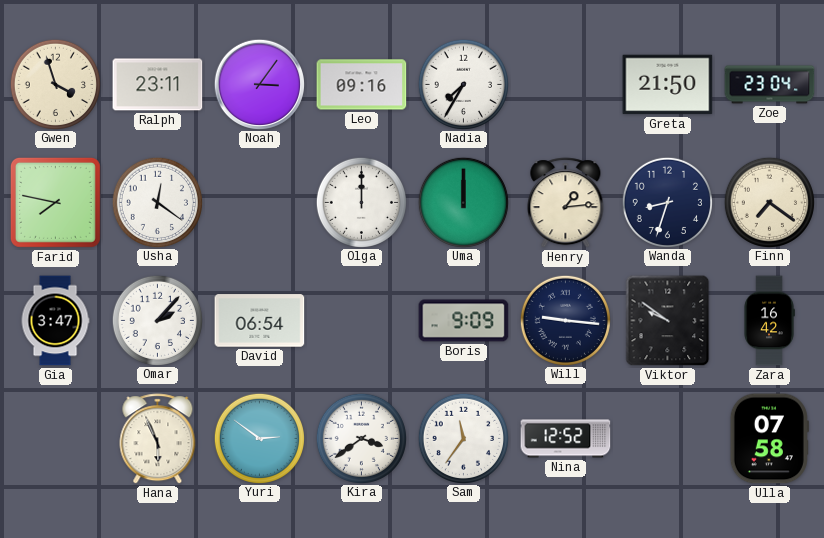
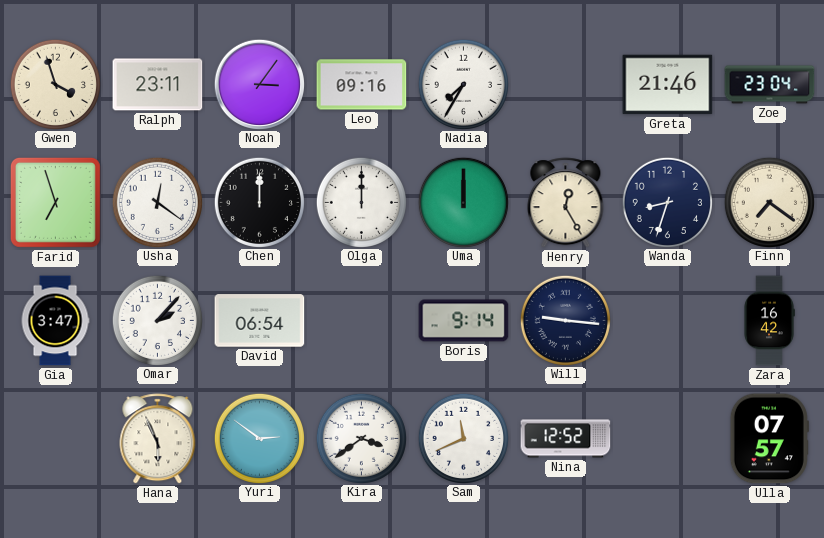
Greta: 21:50 -> 21:46
Farid: 7:47 -> 6:57
Chen: none -> 12:00
Henry: 1:14 -> 12:25
Boris: 9:09 -> 9:14
Viktor: 9:51 -> none
Sam: 11:36 -> 11:41
Ulla: 07:58 -> 07:57
